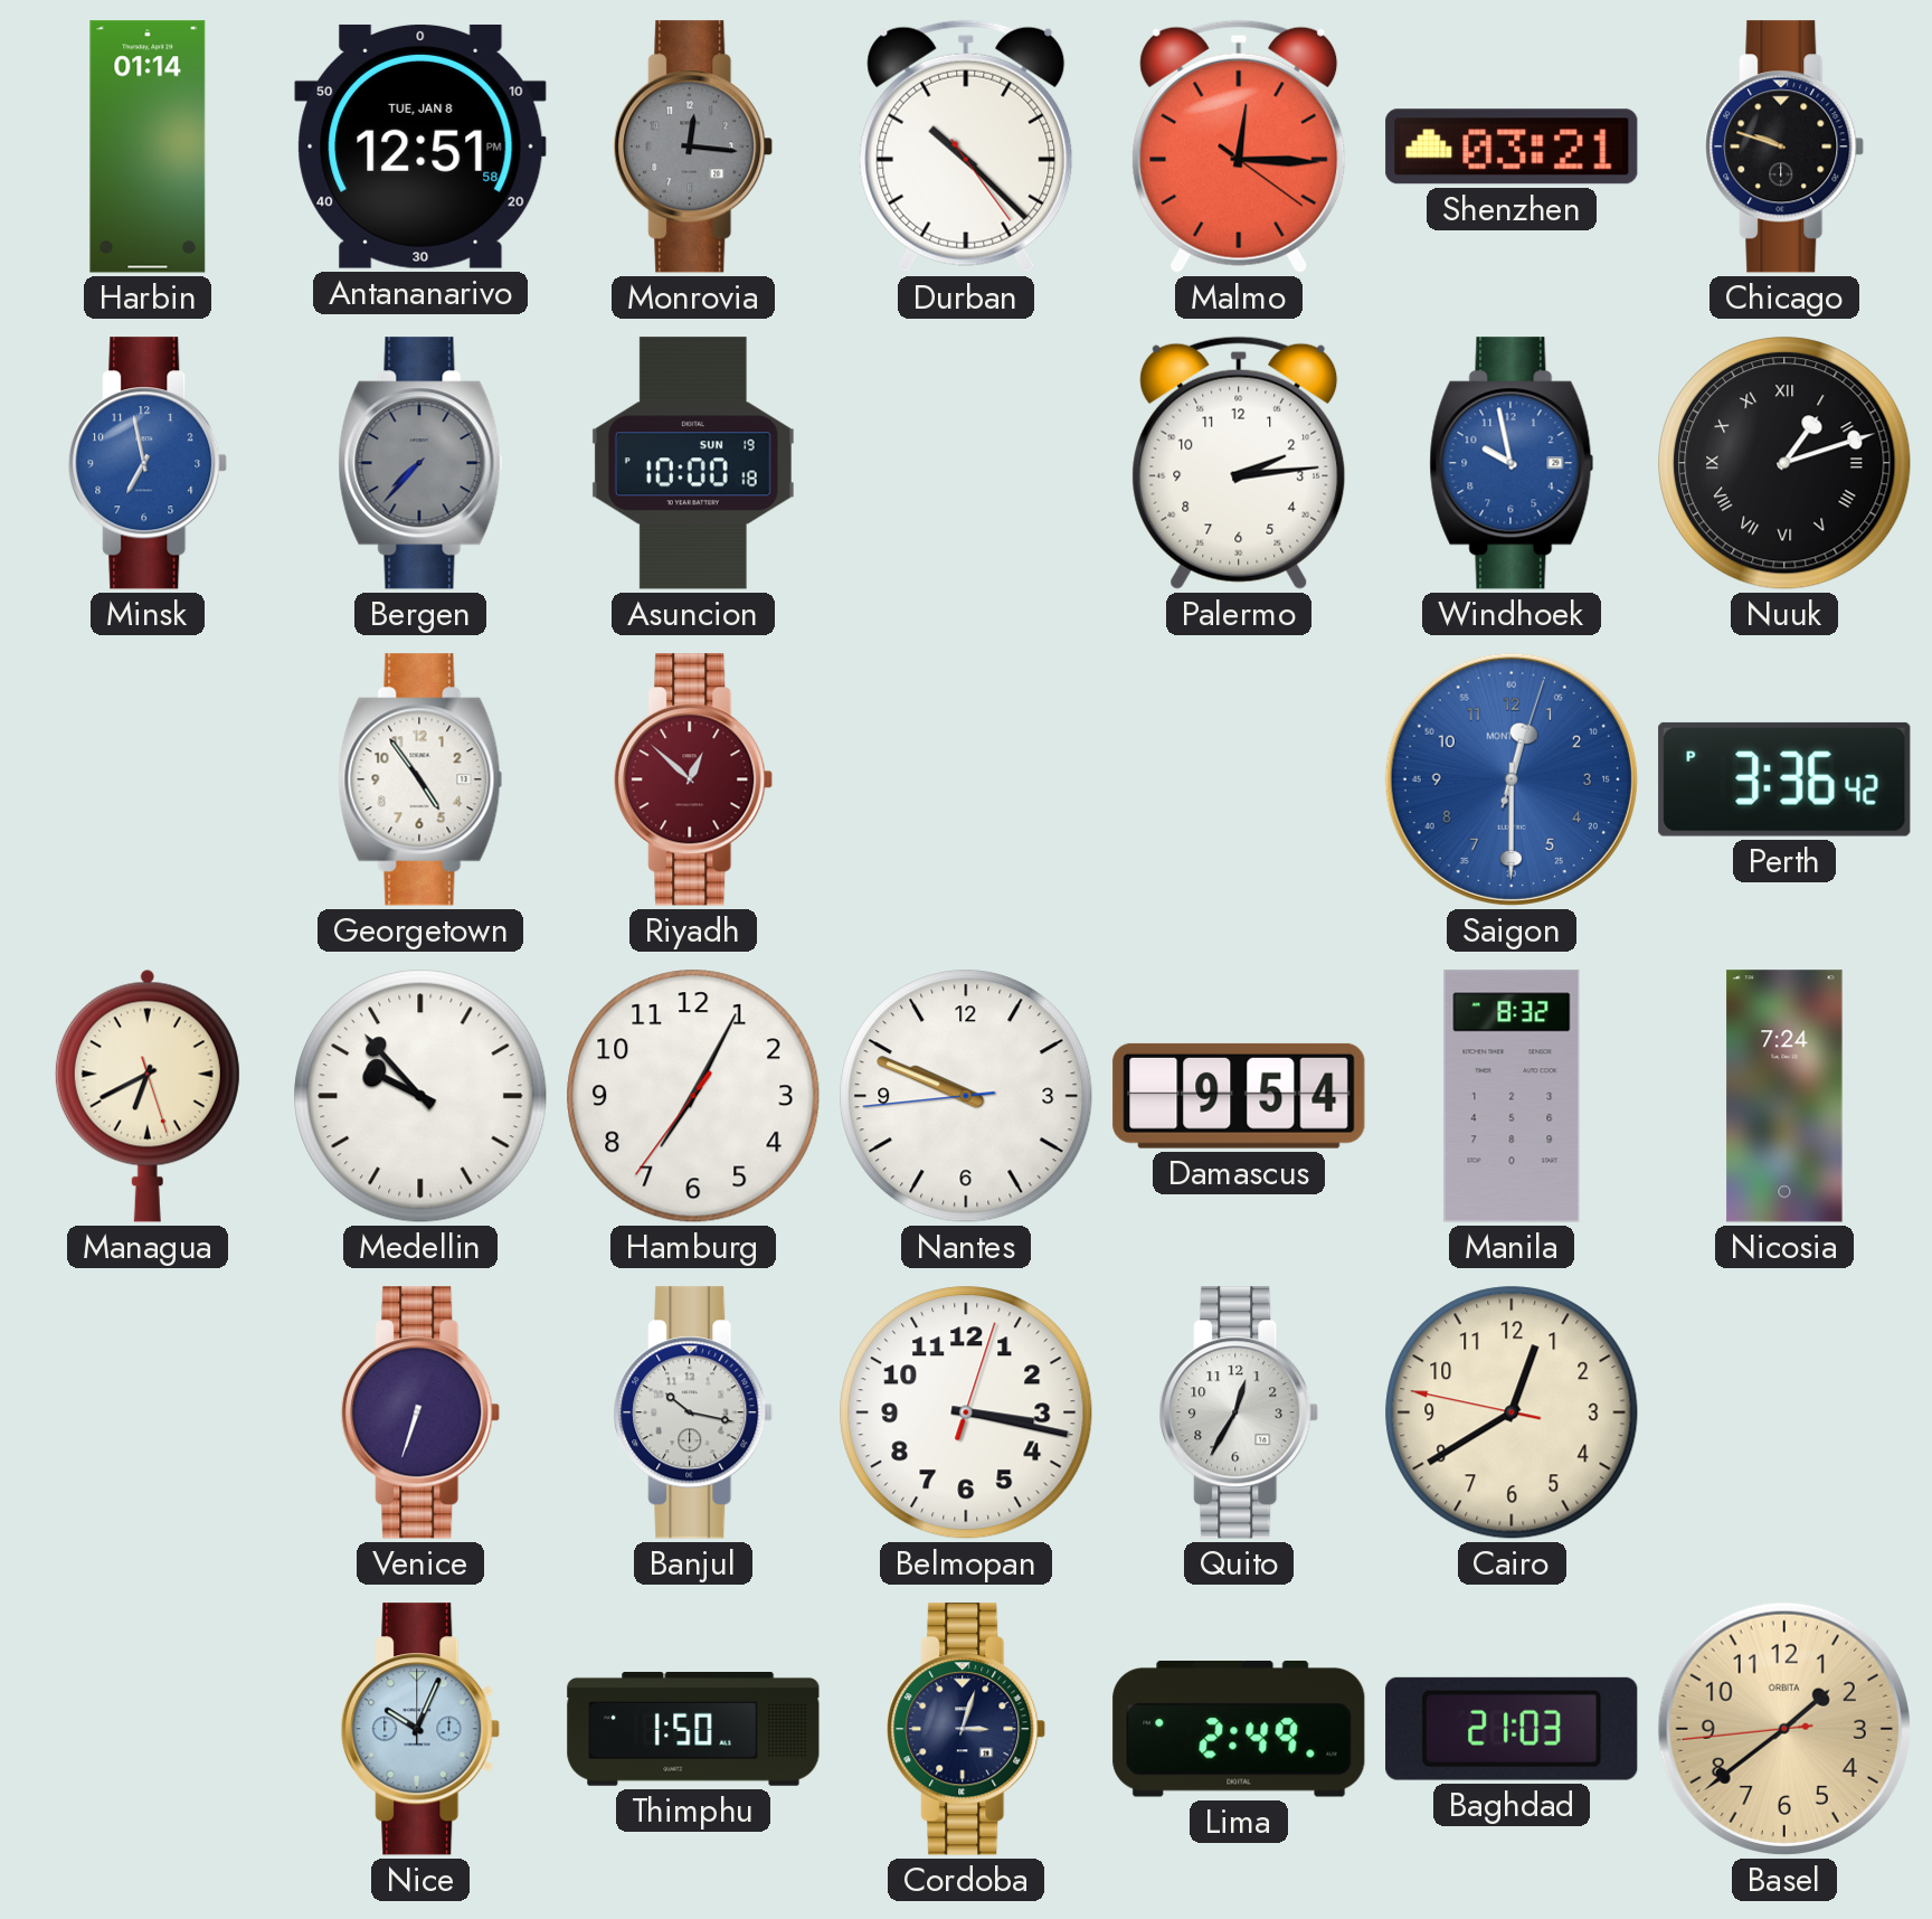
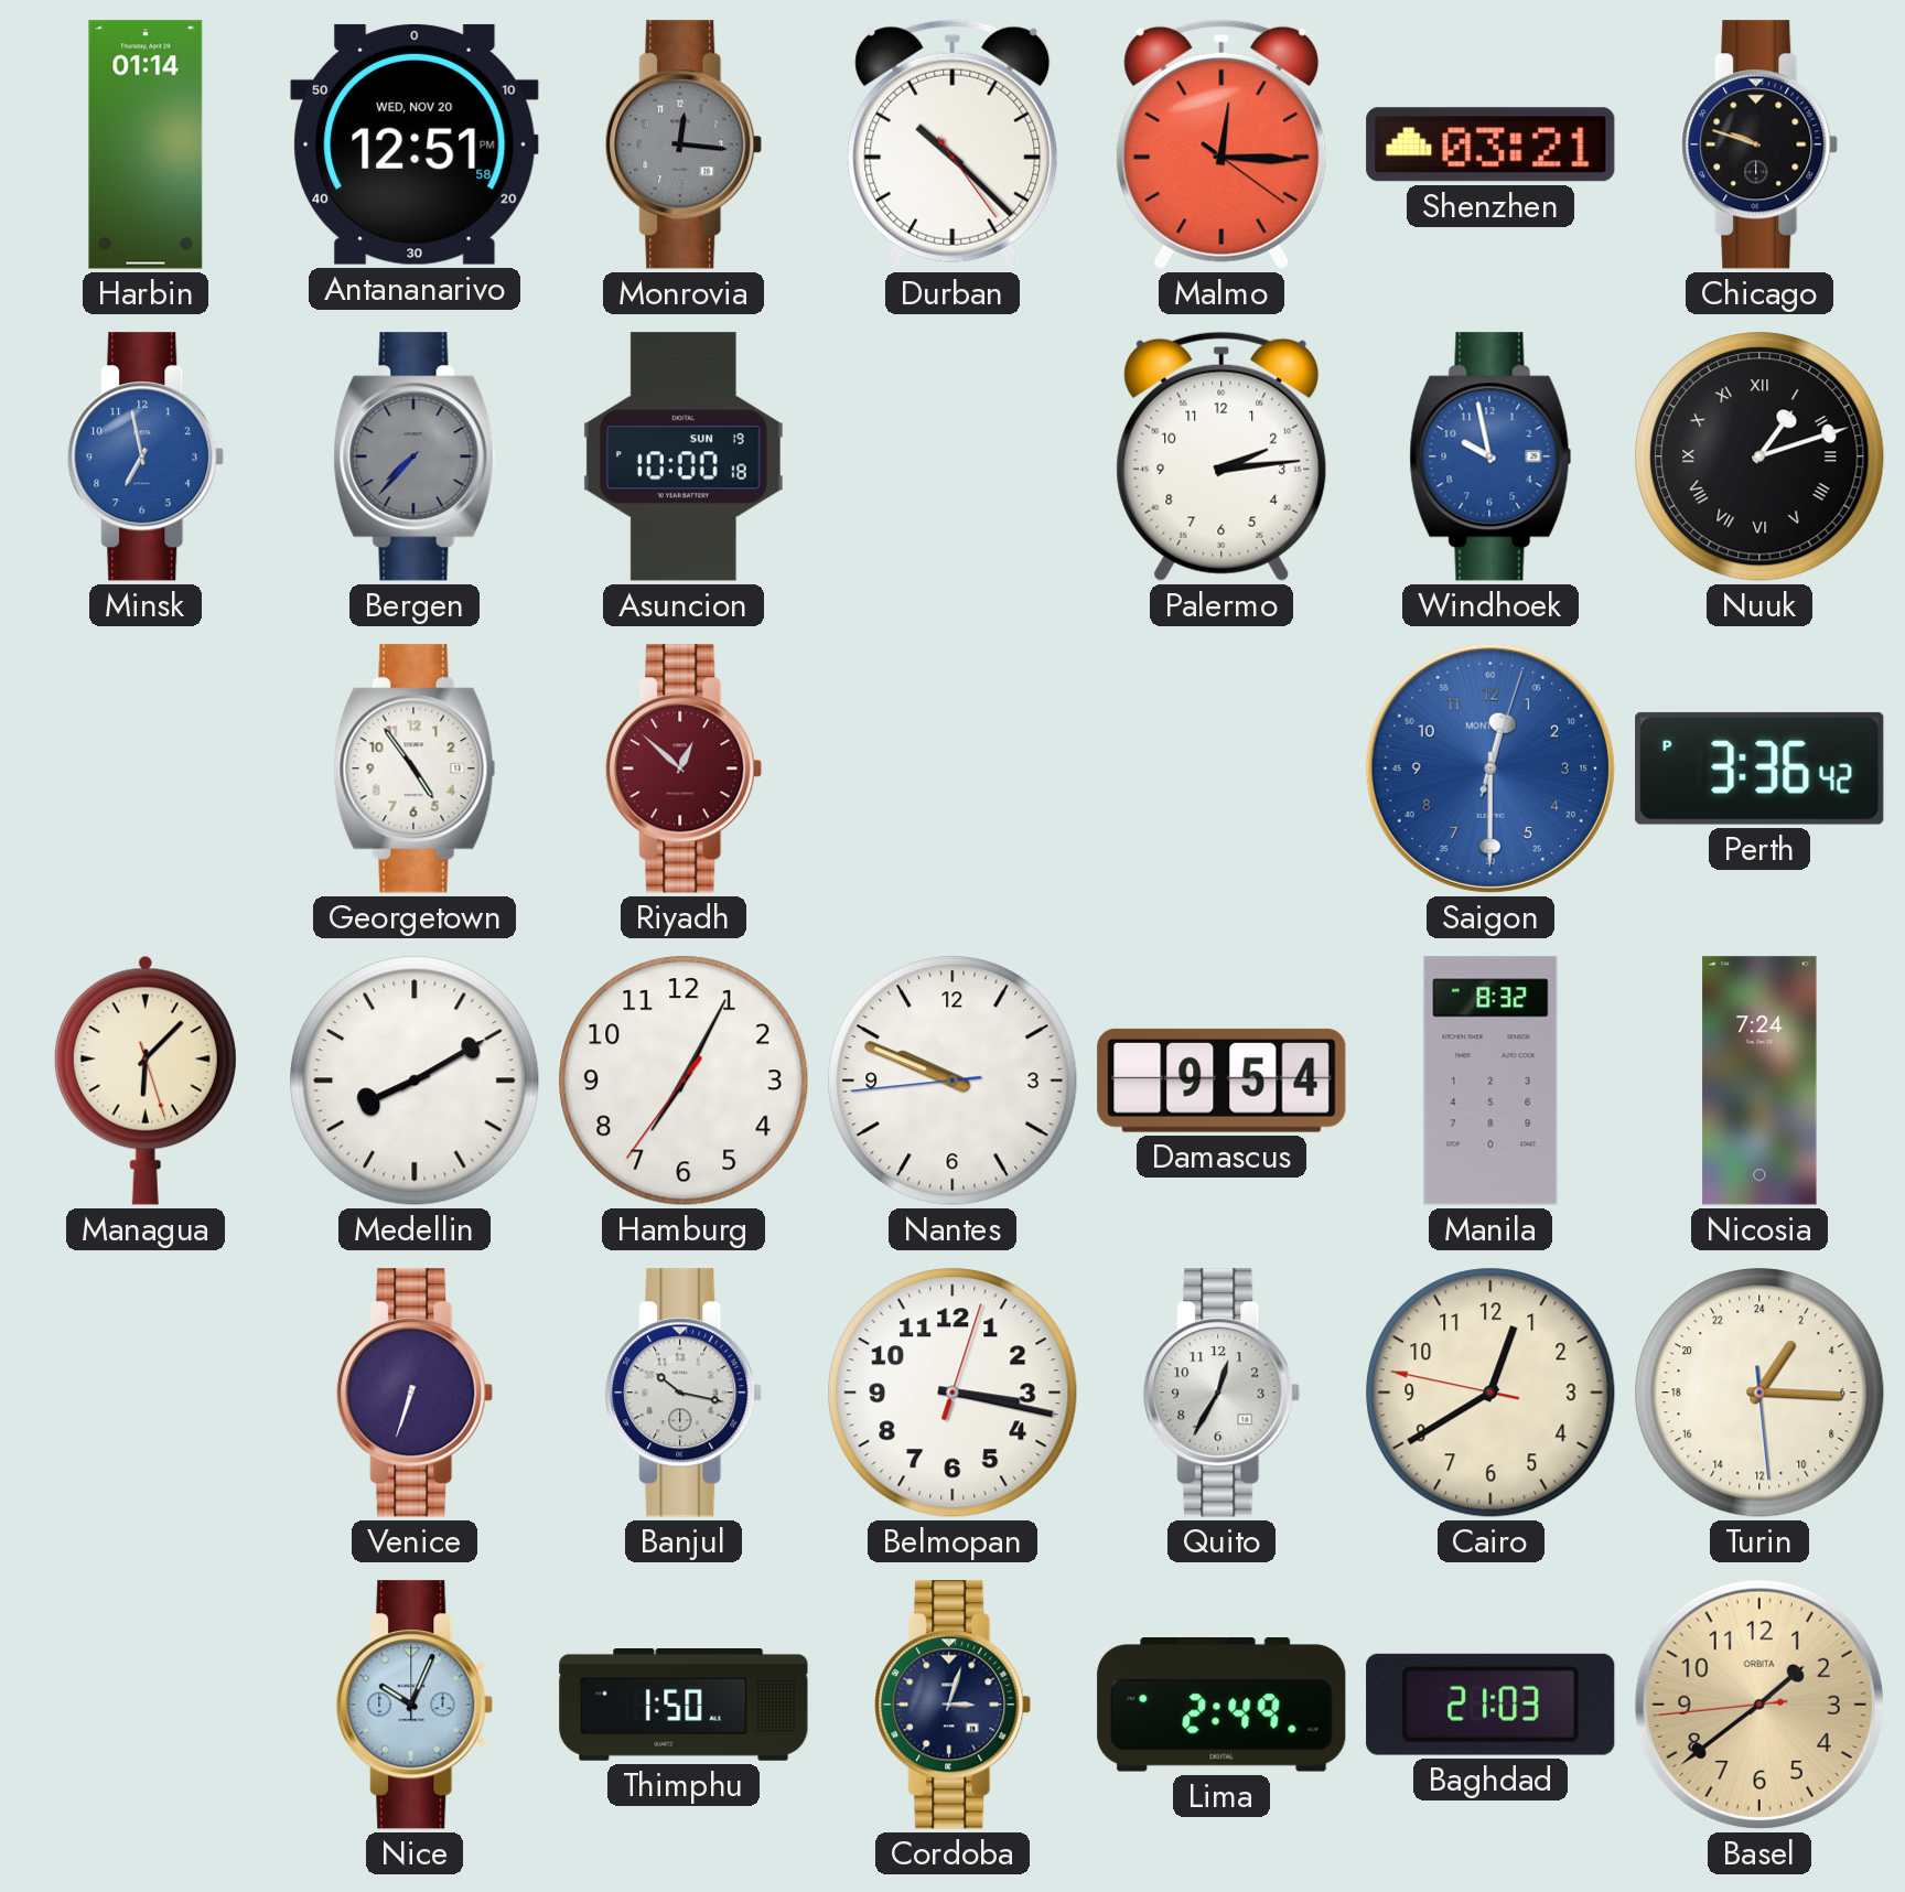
Antananarivo date: TUE, JAN 8 -> WED, NOV 20
Managua: 6:40 -> 6:07
Medellin: 9:53 -> 8:10
Turin: none -> 2:15
